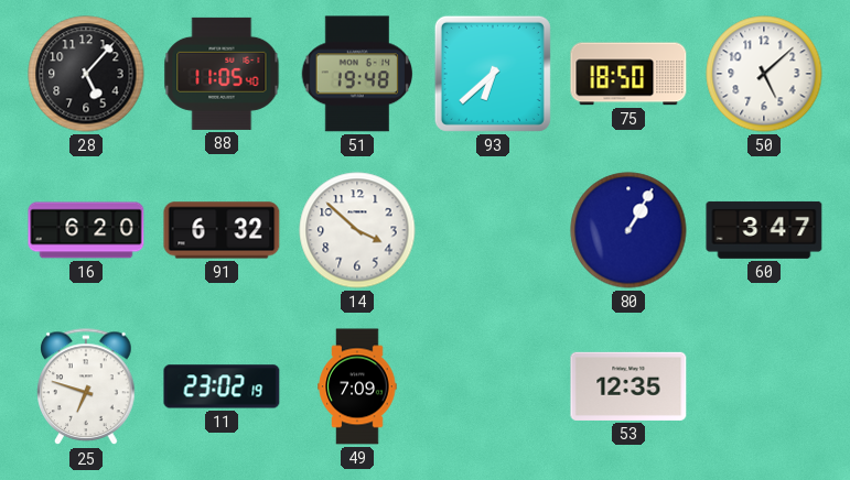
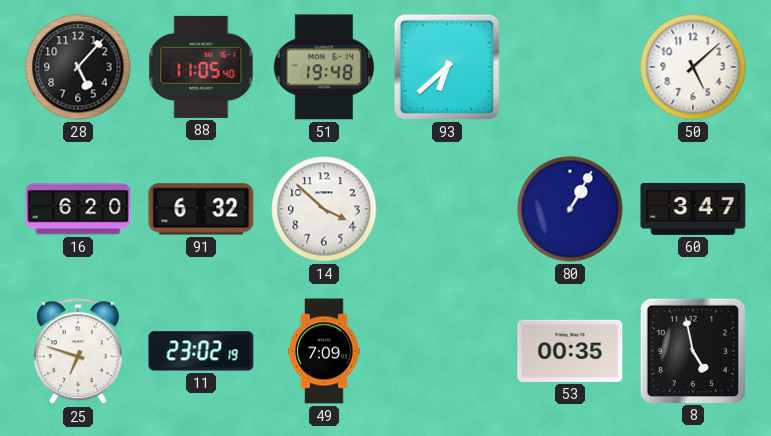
75: 18:50 -> none
53: 12:35 -> 00:35
8: none -> 4:58
